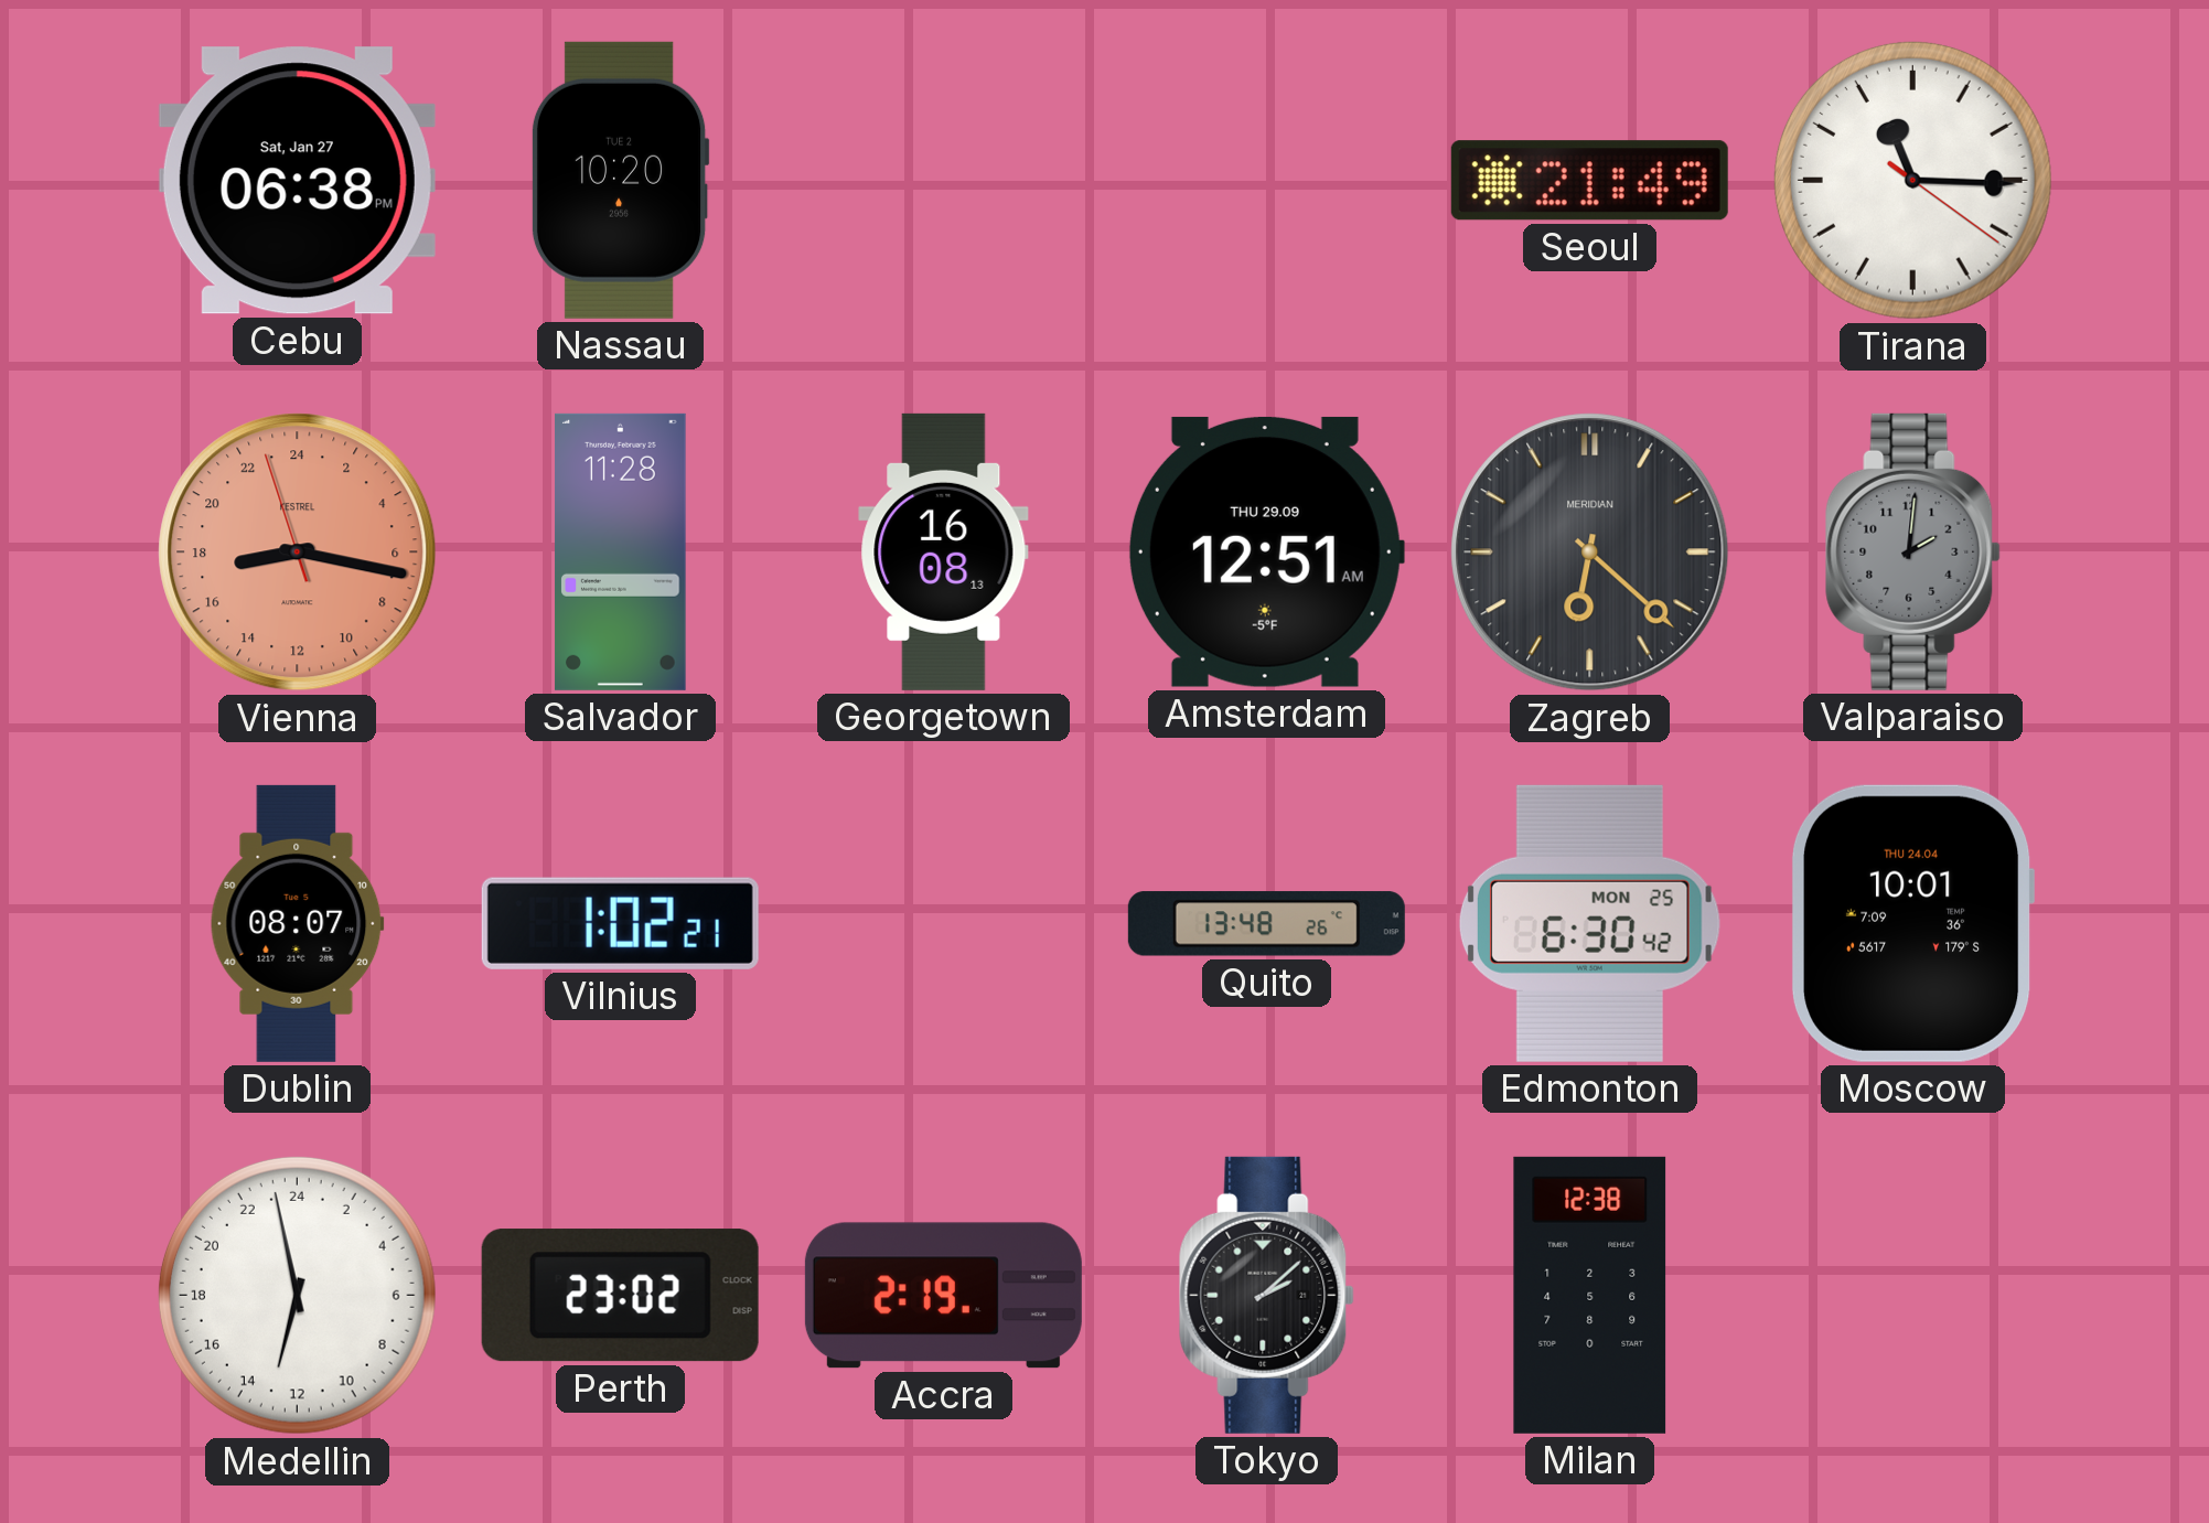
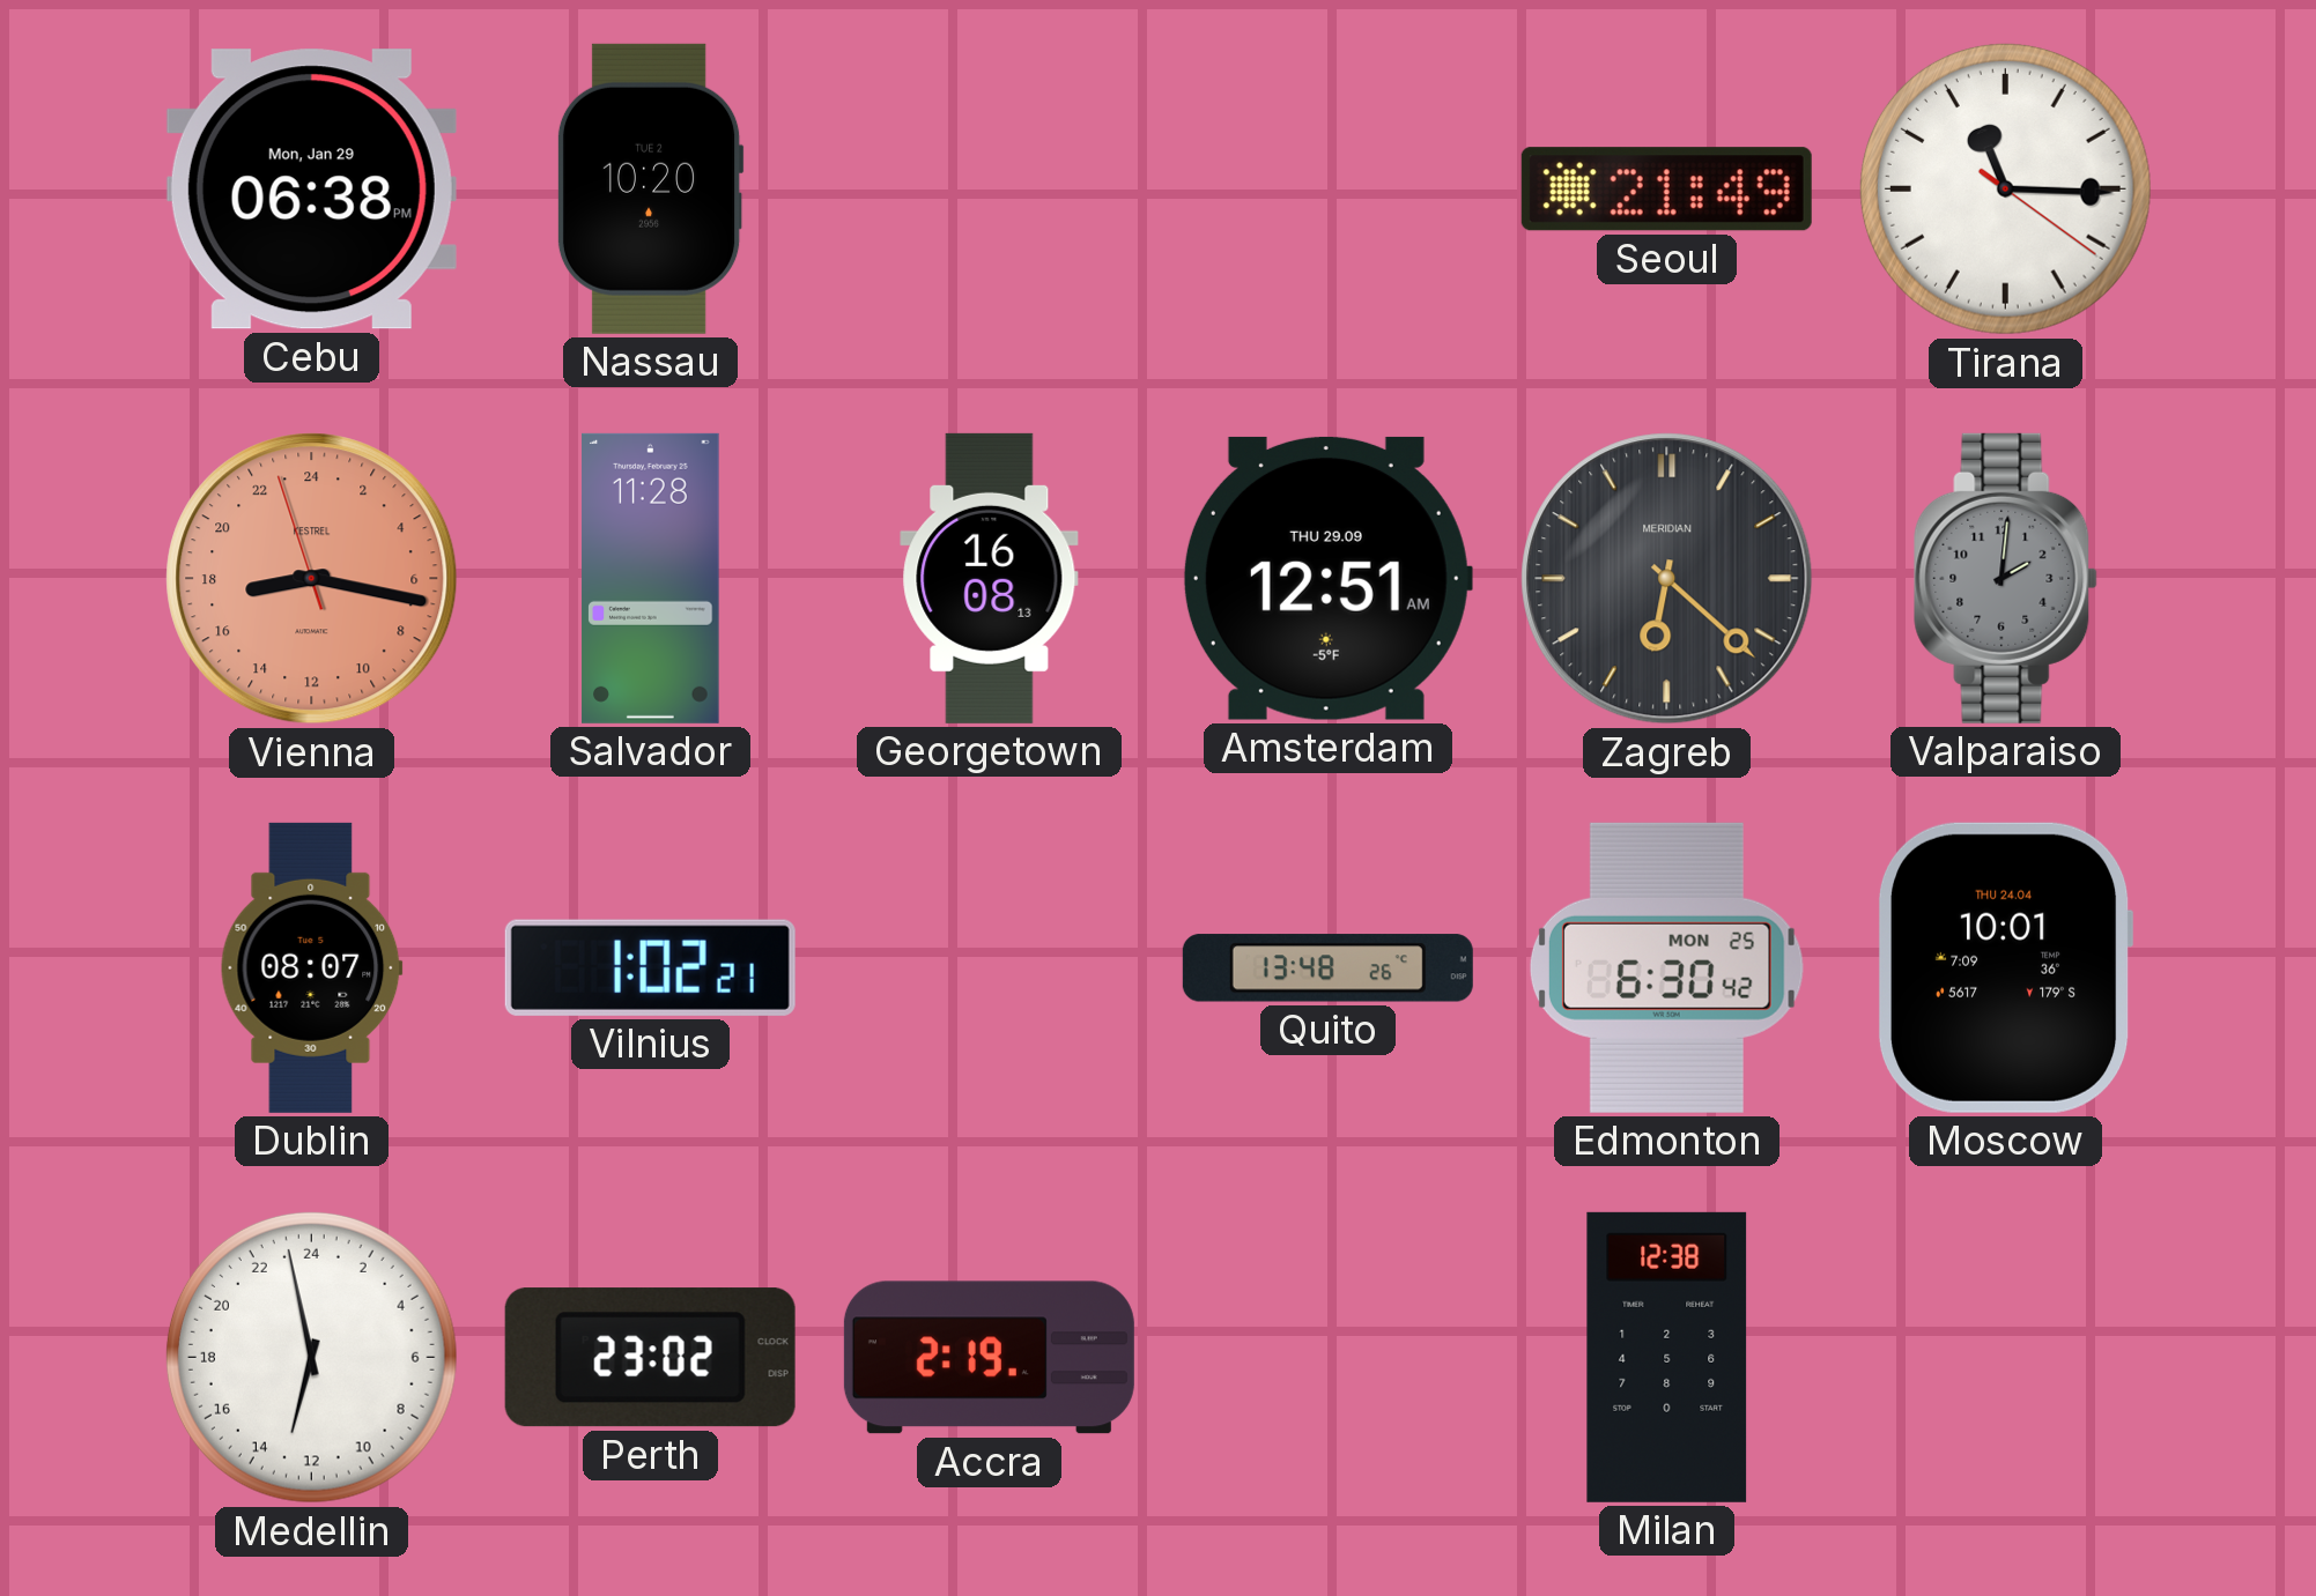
Cebu date: Sat, Jan 27 -> Mon, Jan 29
Tokyo: 2:08 -> none
